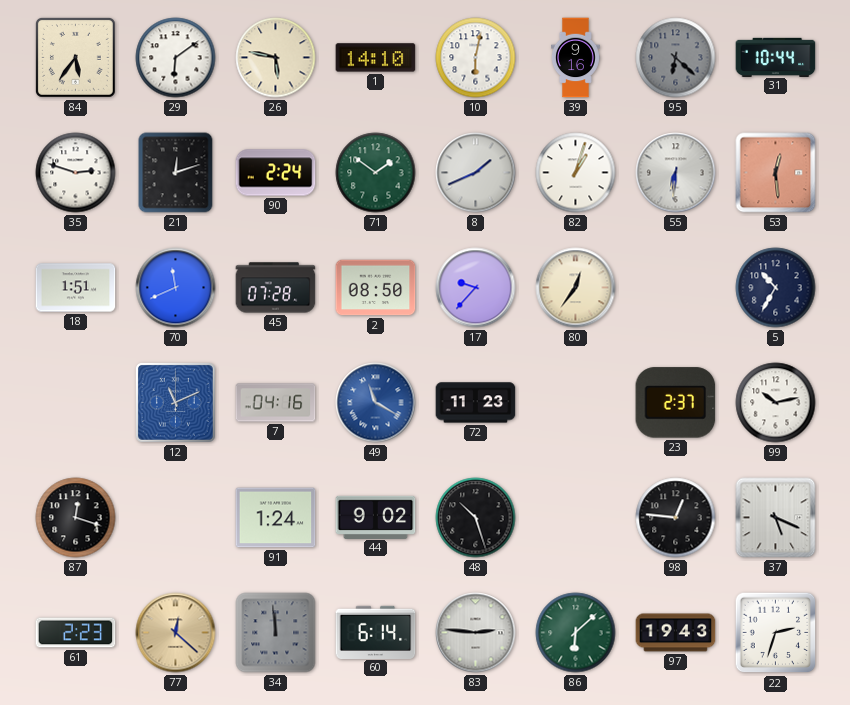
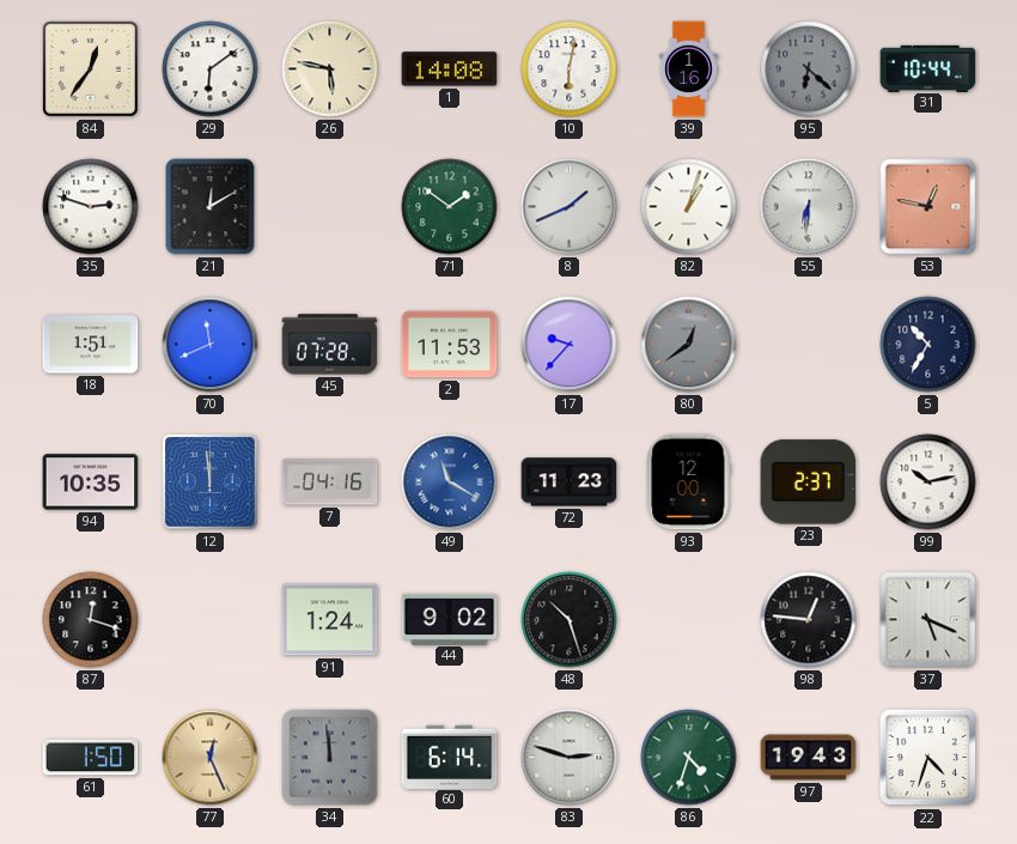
84: 5:36 -> 12:36
1: 14:10 -> 14:08
39: 9:16 -> 1:16
21: 12:12 -> 12:10
90: 2:24 -> none
53: 12:29 -> 12:47
2: 08:50 -> 11:53
80: 12:36 -> 12:39
80 dial: cream -> grey
94: none -> 10:35
12: 11:11 -> 11:59
93: none -> 12:00
61: 2:23 -> 1:50
77: 12:22 -> 12:26
83: 2:46 -> 2:48
86: 6:08 -> 4:33
22: 2:33 -> 4:33
